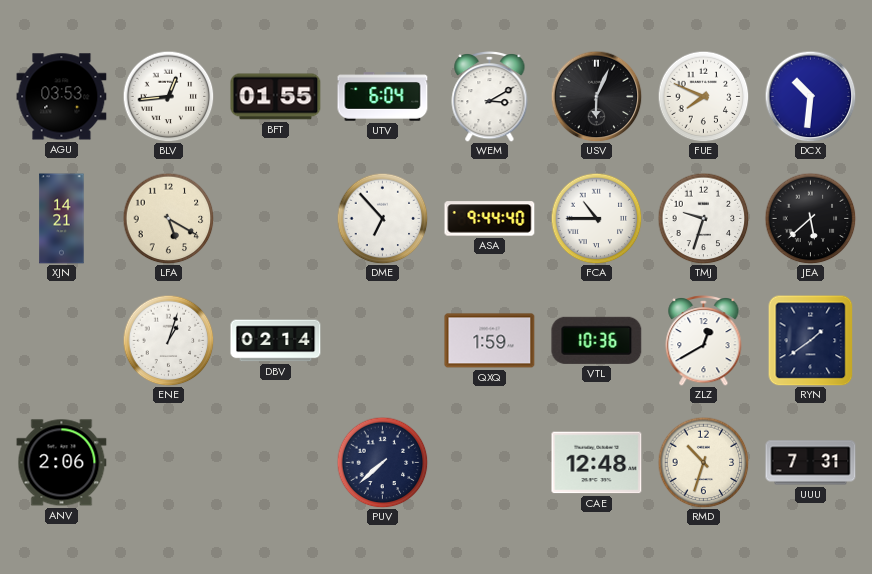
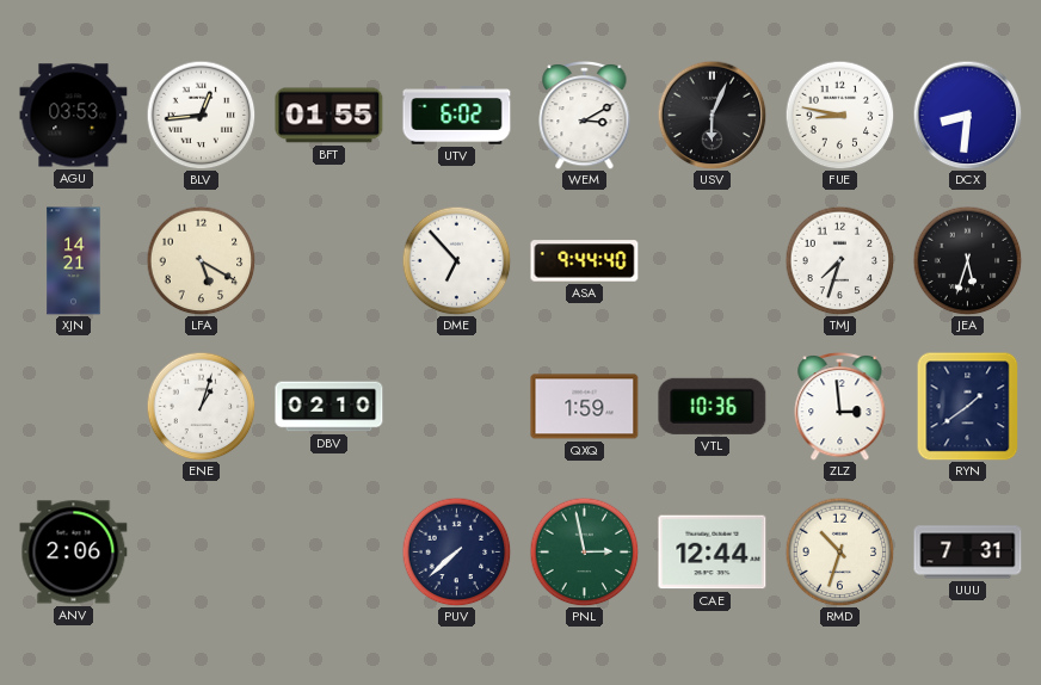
UTV: 6:04 -> 6:02
FUE: 7:49 -> 8:47
DCX: 10:31 -> 8:31
FCA: 10:45 -> none
TMJ: 9:33 -> 7:33
JEA: 5:38 -> 5:33
DBV: 02:14 -> 02:10
ZLZ: 12:40 -> 2:59
PNL: none -> 2:58
CAE: 12:48 -> 12:44
